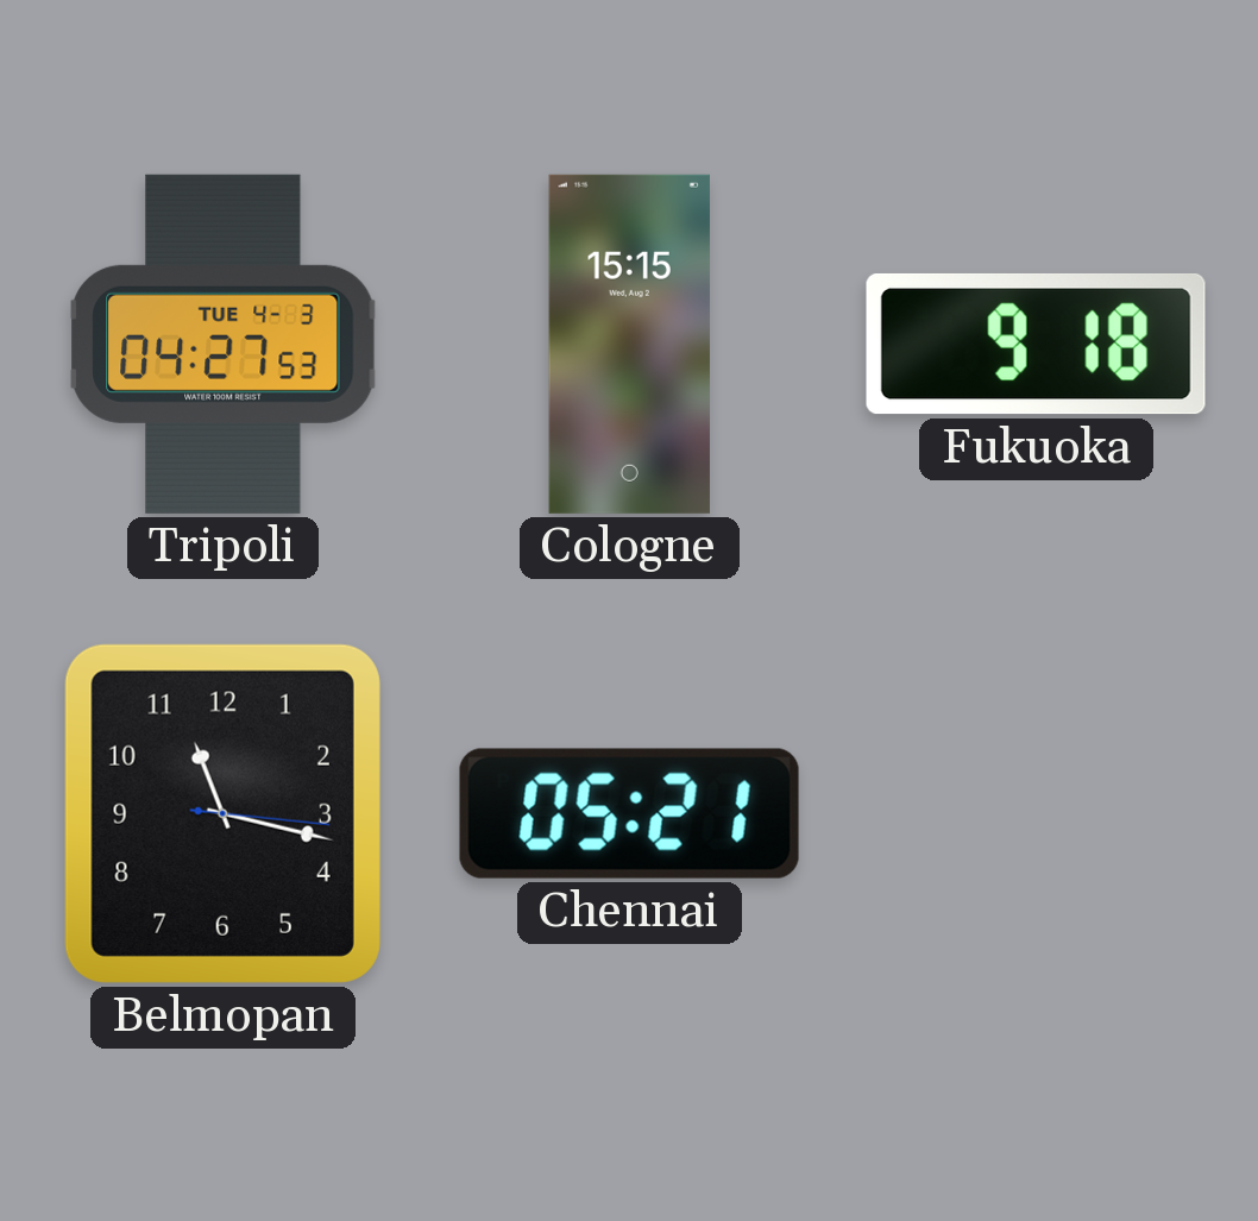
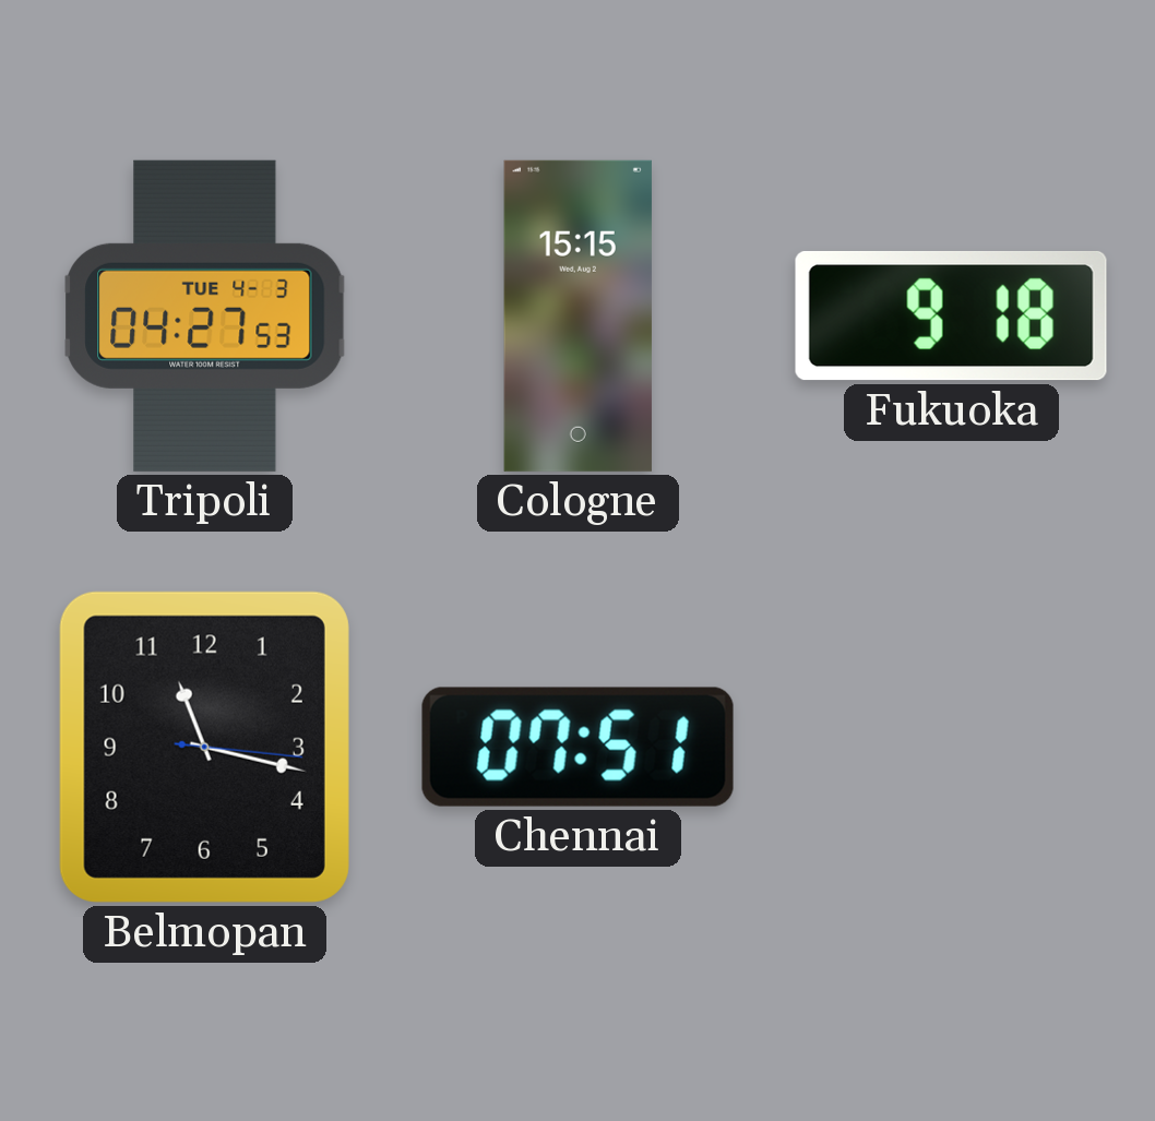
Chennai: 05:21 -> 07:51
